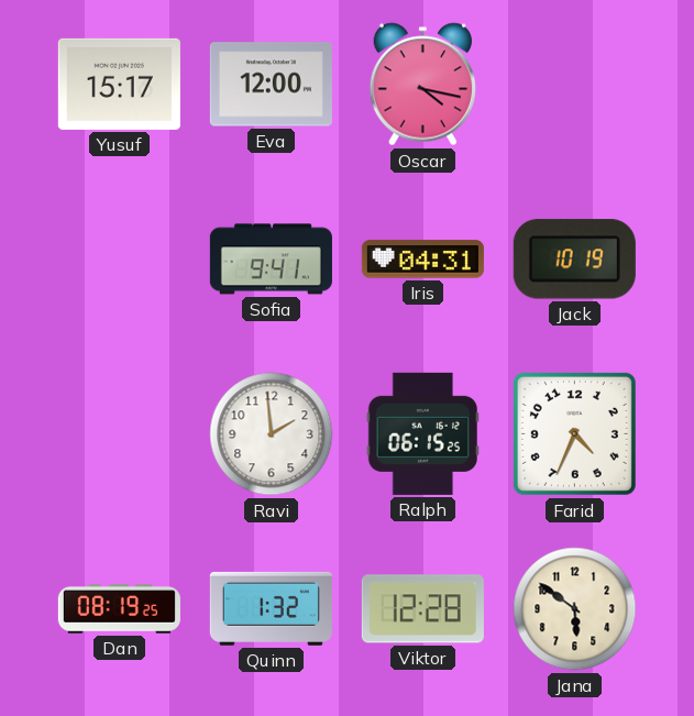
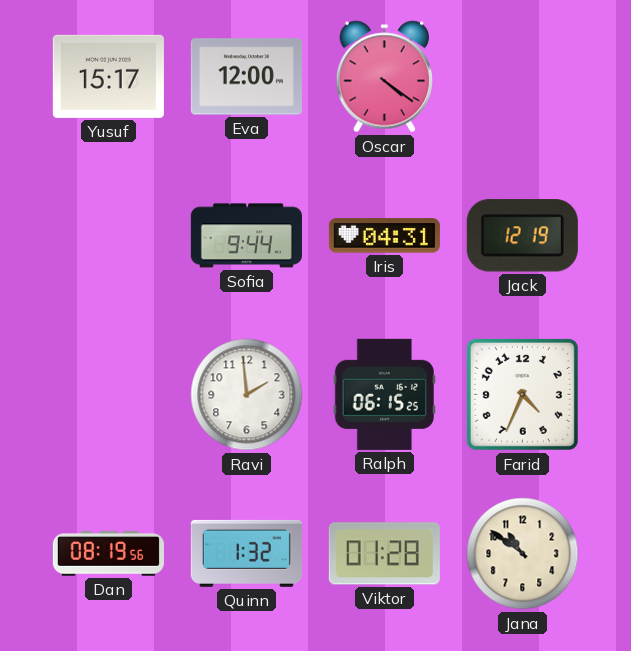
Oscar: 4:17 -> 4:21
Sofia: 9:41 -> 9:44
Jack: 10:19 -> 12:19
Dan: 08:19:25 -> 08:19:56
Viktor: 12:28 -> 01:28
Jana: 5:51 -> 10:51
